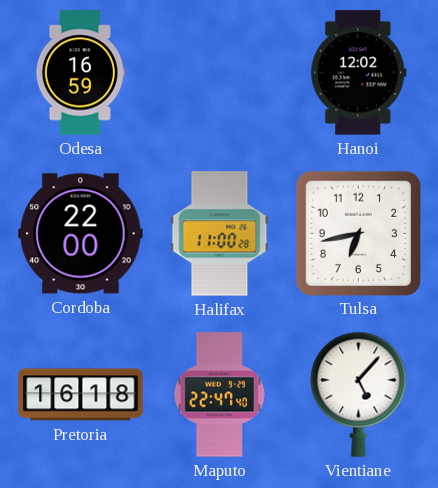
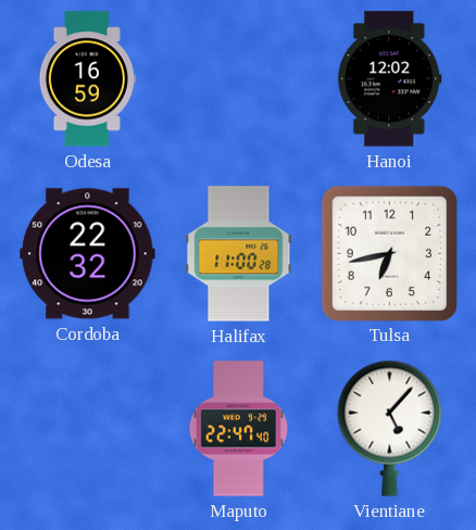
Cordoba: 22:00 -> 22:32
Pretoria: 16:18 -> none
